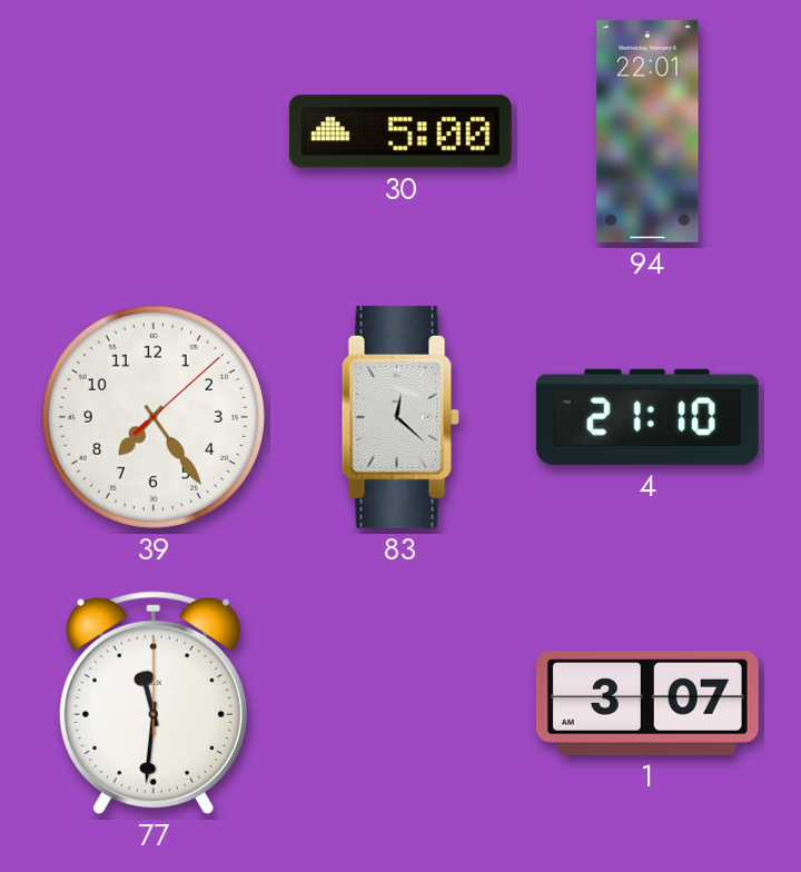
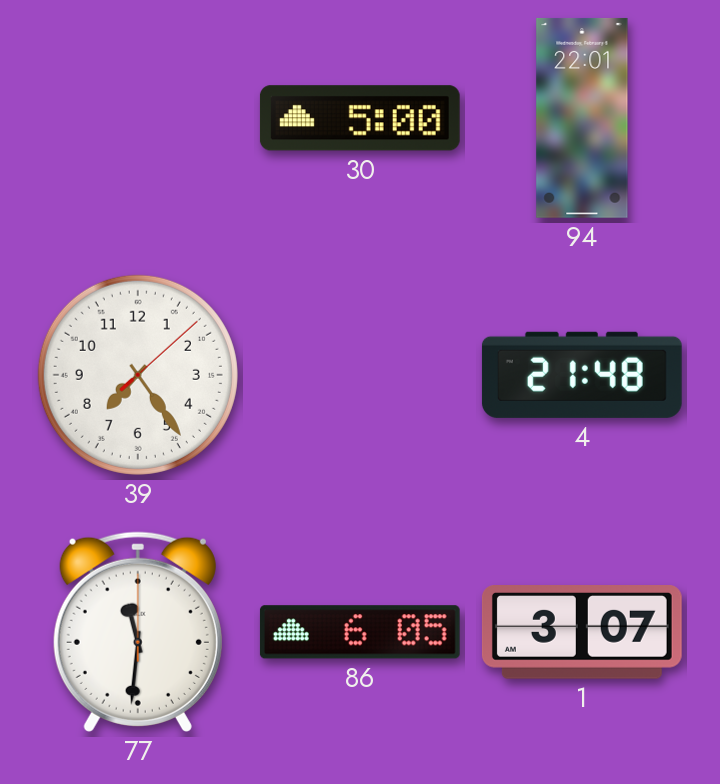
83: 12:22 -> none
4: 21:10 -> 21:48
86: none -> 6:05
